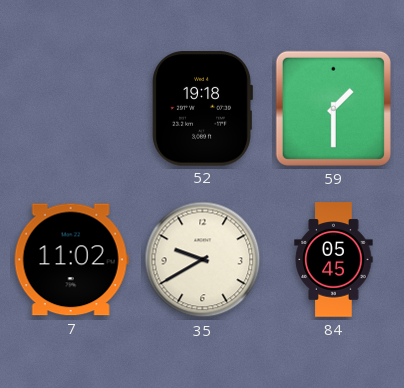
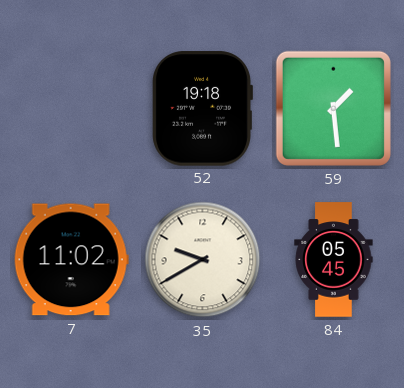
59: 1:30 -> 1:29
